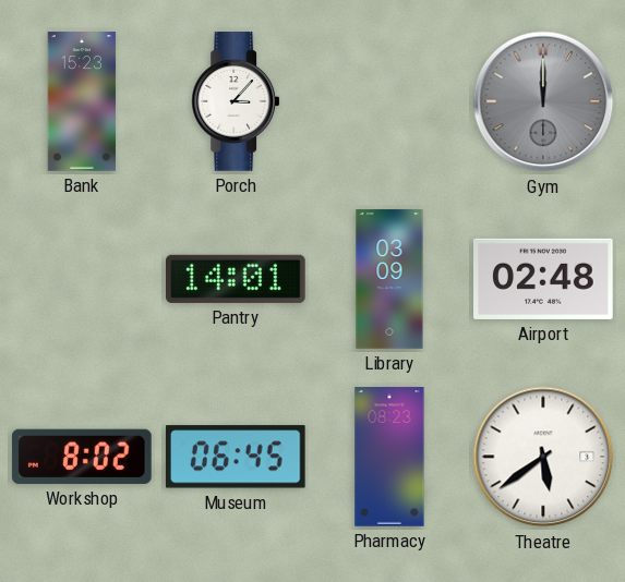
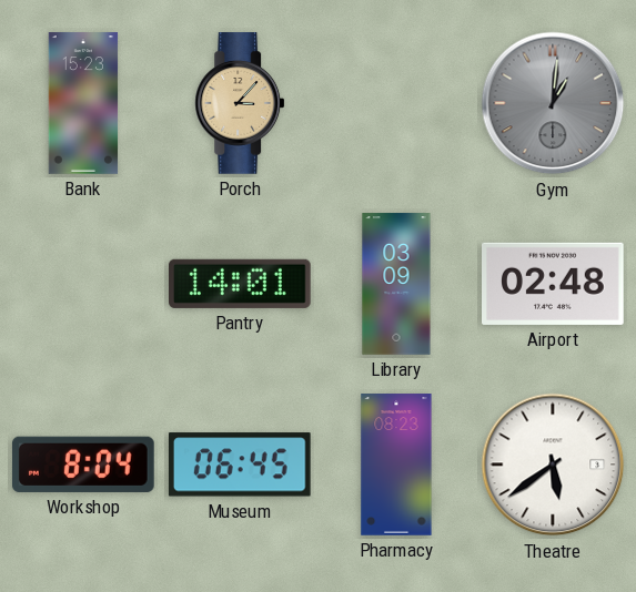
Porch dial: white -> champagne
Gym: 12:00 -> 1:01
Workshop: 8:02 -> 8:04
